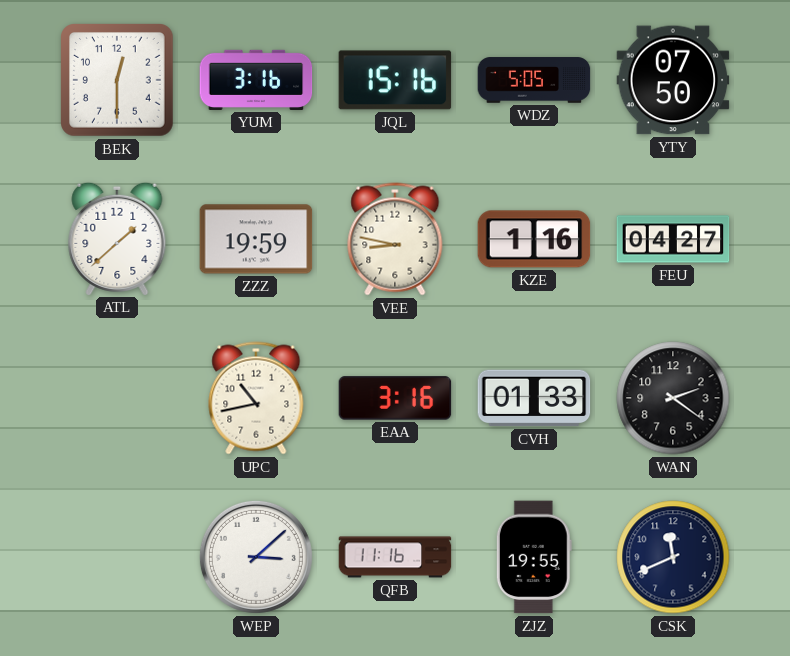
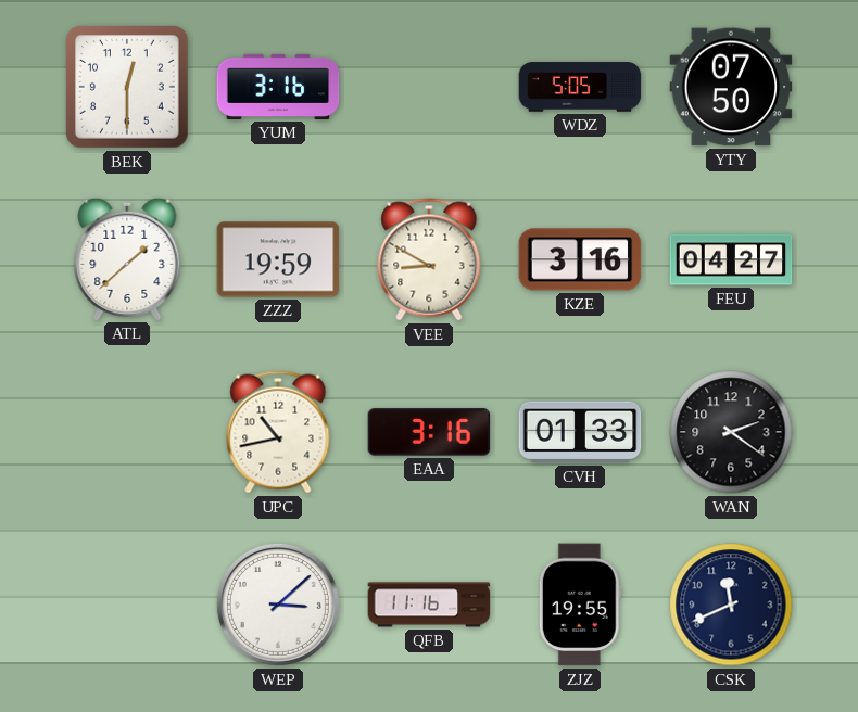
JQL: 15:16 -> none
VEE: 8:47 -> 8:50
KZE: 1:16 -> 3:16
